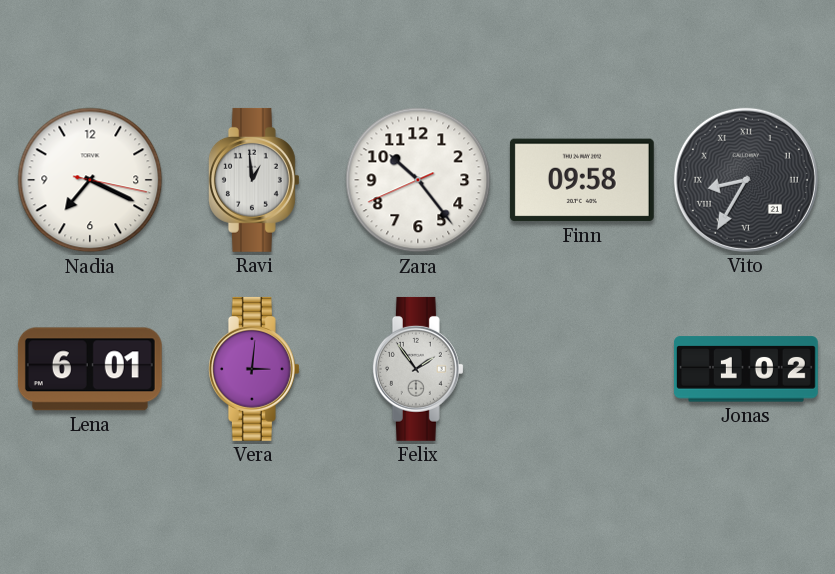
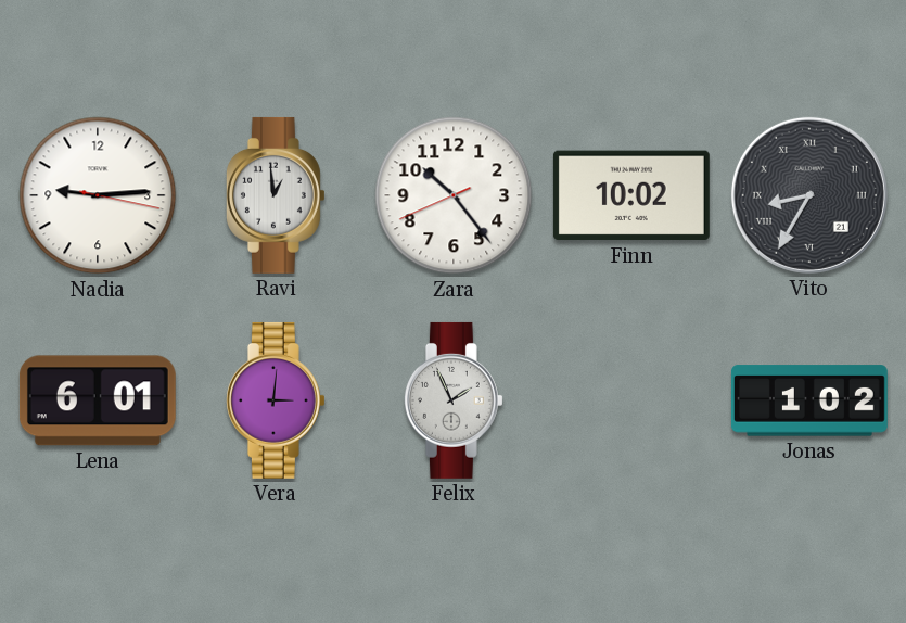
Nadia: 7:19 -> 9:14
Finn: 09:58 -> 10:02
Felix: 1:54 -> 1:56
